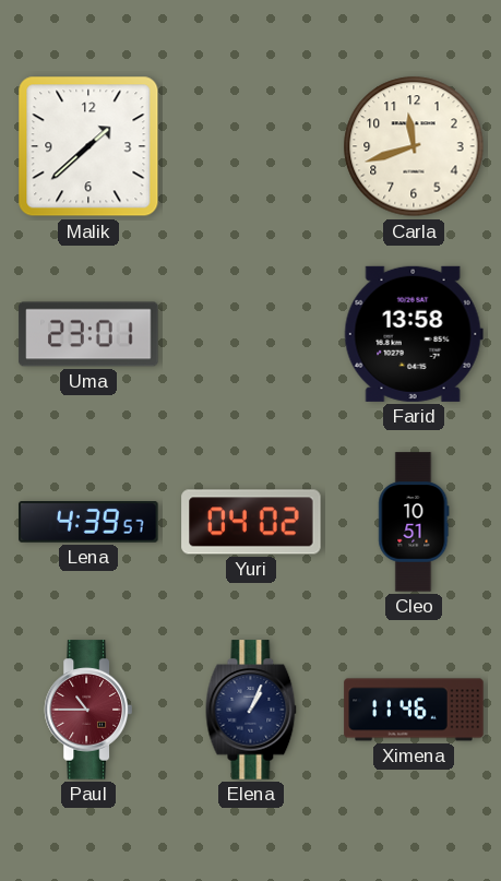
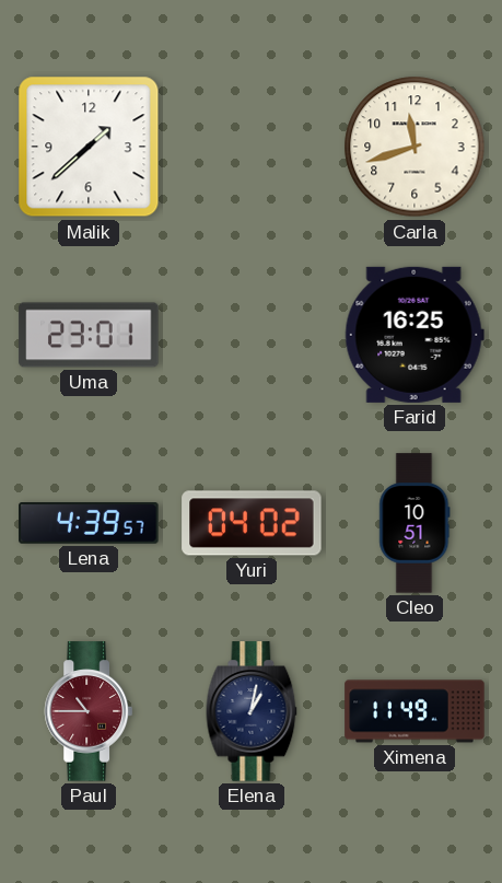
Farid: 13:58 -> 16:25
Elena: 1:04 -> 1:02
Ximena: 11:46 -> 11:49
